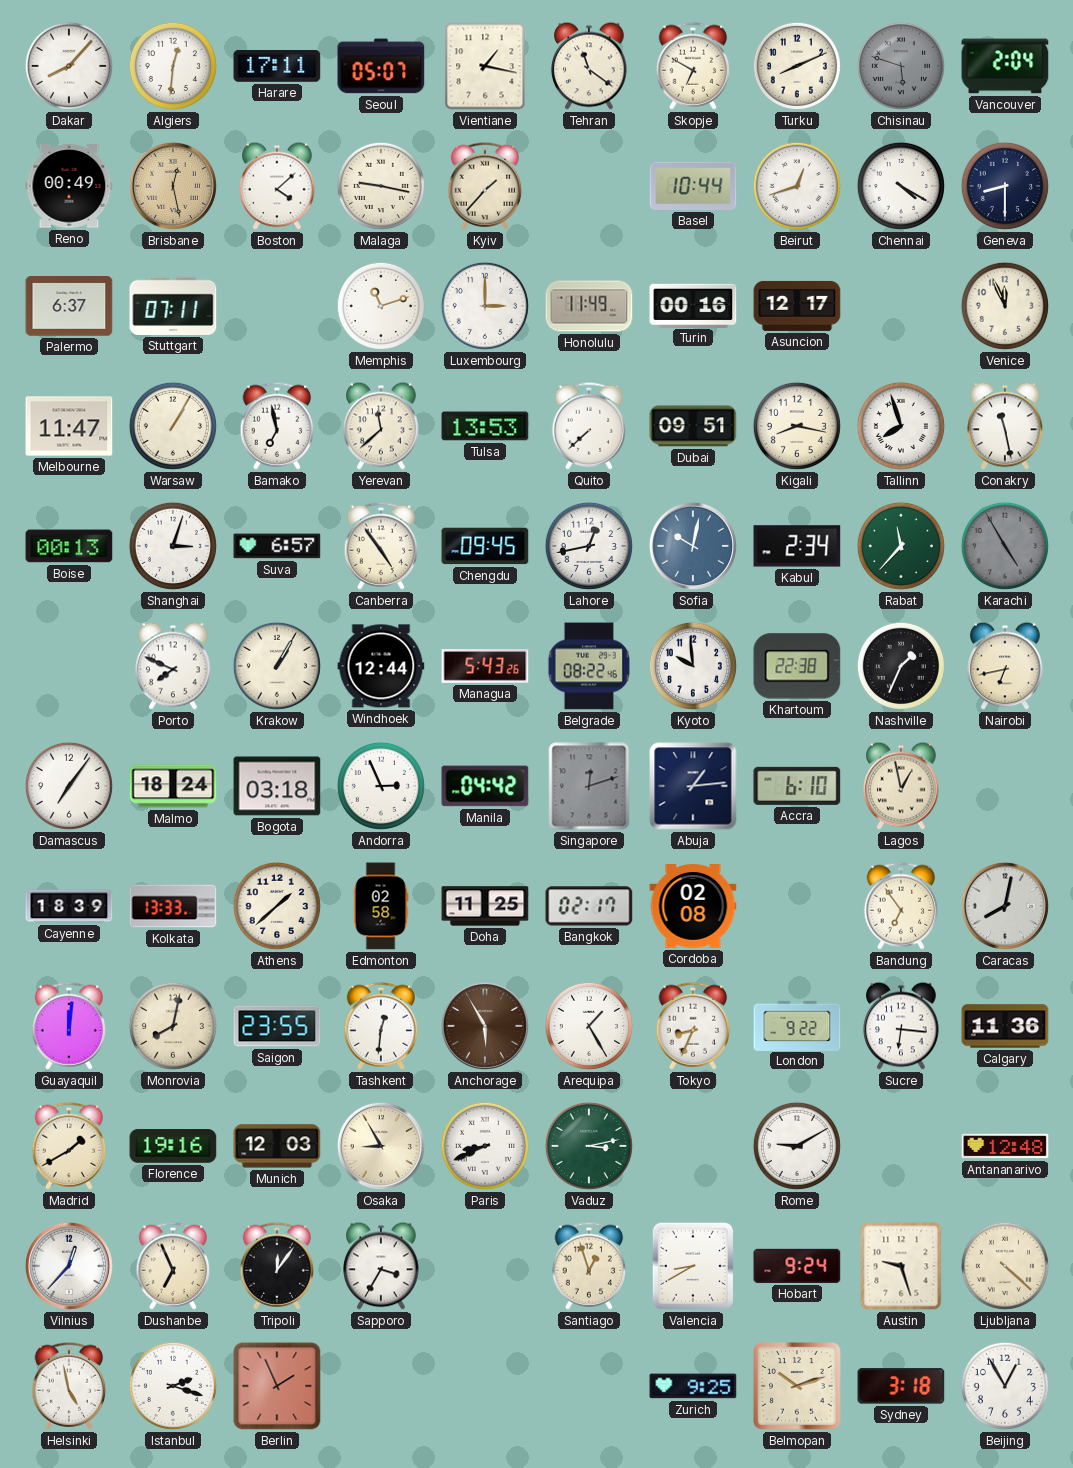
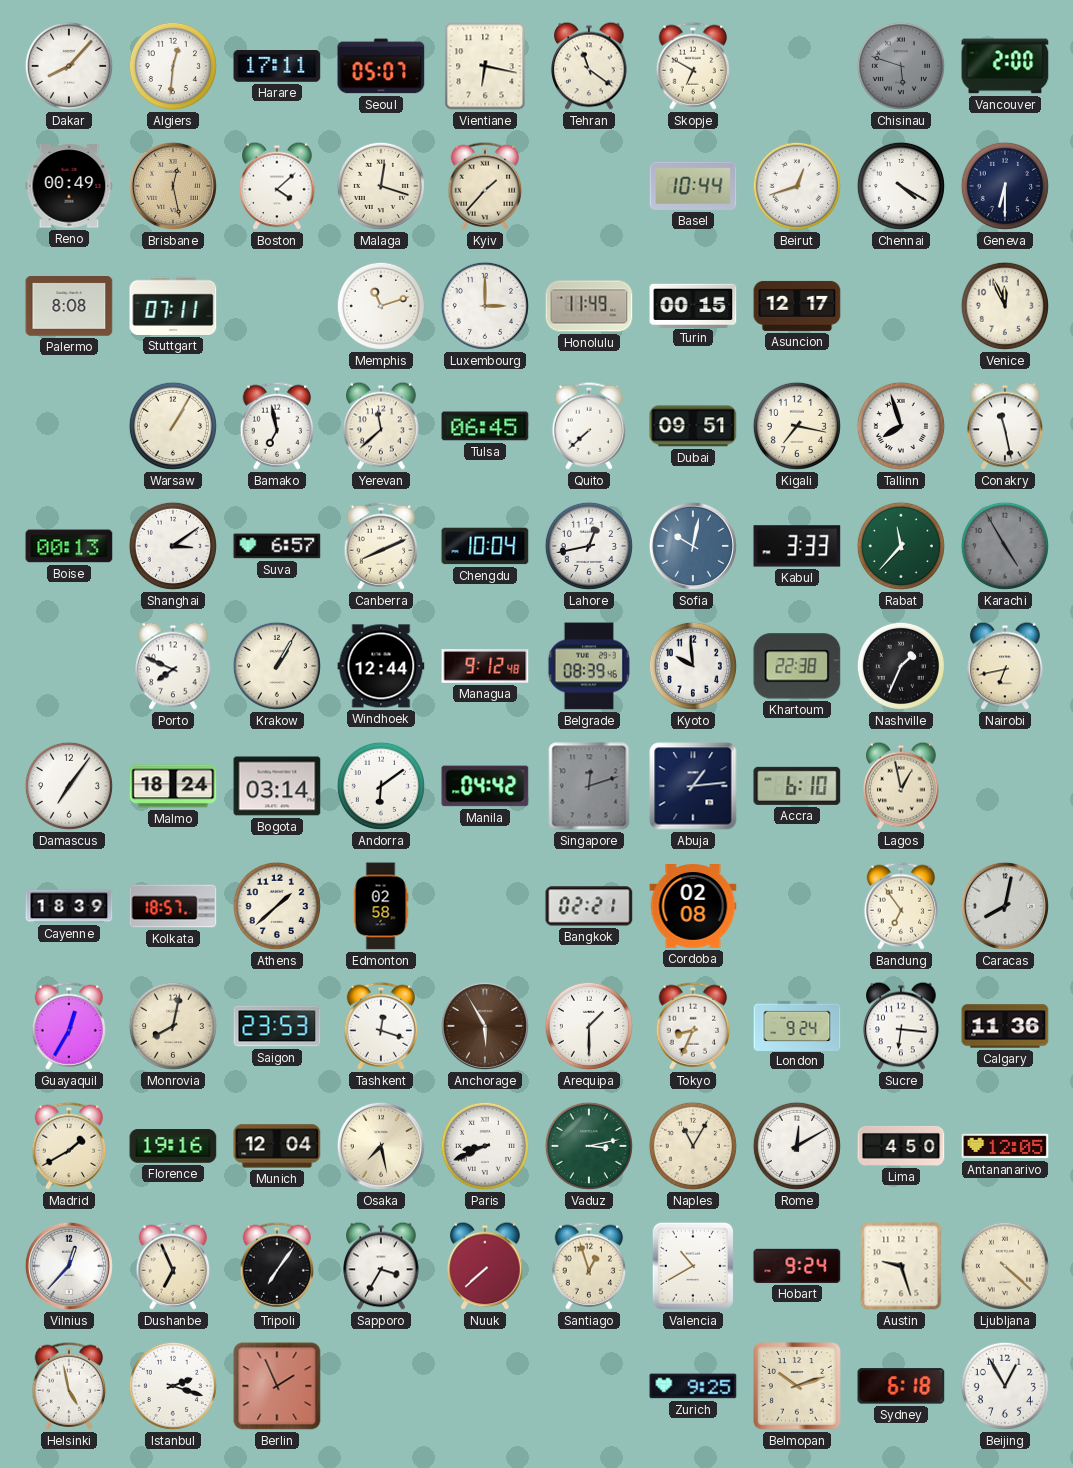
Vientiane: 1:17 -> 6:17
Turku: 8:11 -> none
Vancouver: 2:04 -> 2:00
Malaga: 9:17 -> 12:18
Geneva: 8:30 -> 6:30
Palermo: 6:37 -> 8:08
Turin: 00:16 -> 00:15
Melbourne: 11:47 -> none
Tulsa: 13:53 -> 06:45
Kigali: 8:17 -> 7:17
Shanghai: 3:03 -> 3:09
Canberra: 4:54 -> 8:11
Chengdu: 09:45 -> 10:04
Kabul: 2:34 -> 3:33
Managua: 5:43 -> 9:12
Belgrade: 08:22 -> 08:39
Bogota: 03:18 -> 03:14
Andorra: 2:56 -> 6:09
Kolkata: 13:33 -> 18:57
Doha: 11:25 -> none
Bangkok: 02:17 -> 02:21
Guayaquil: 12:01 -> 12:35
Saigon: 23:55 -> 23:53
Tashkent: 12:31 -> 12:18
Arequipa: 1:25 -> 1:30
London: 9:22 -> 9:24
Munich: 12:03 -> 12:04
Osaka: 8:55 -> 7:28
Naples: none -> 11:05
Rome: 9:10 -> 12:10
Lima: none -> 4:50
Antananarivo: 12:48 -> 12:05
Tripoli: 12:06 -> 7:06
Nuuk: none -> 7:38
Valencia: 8:40 -> 10:40
Sydney: 3:18 -> 6:18
